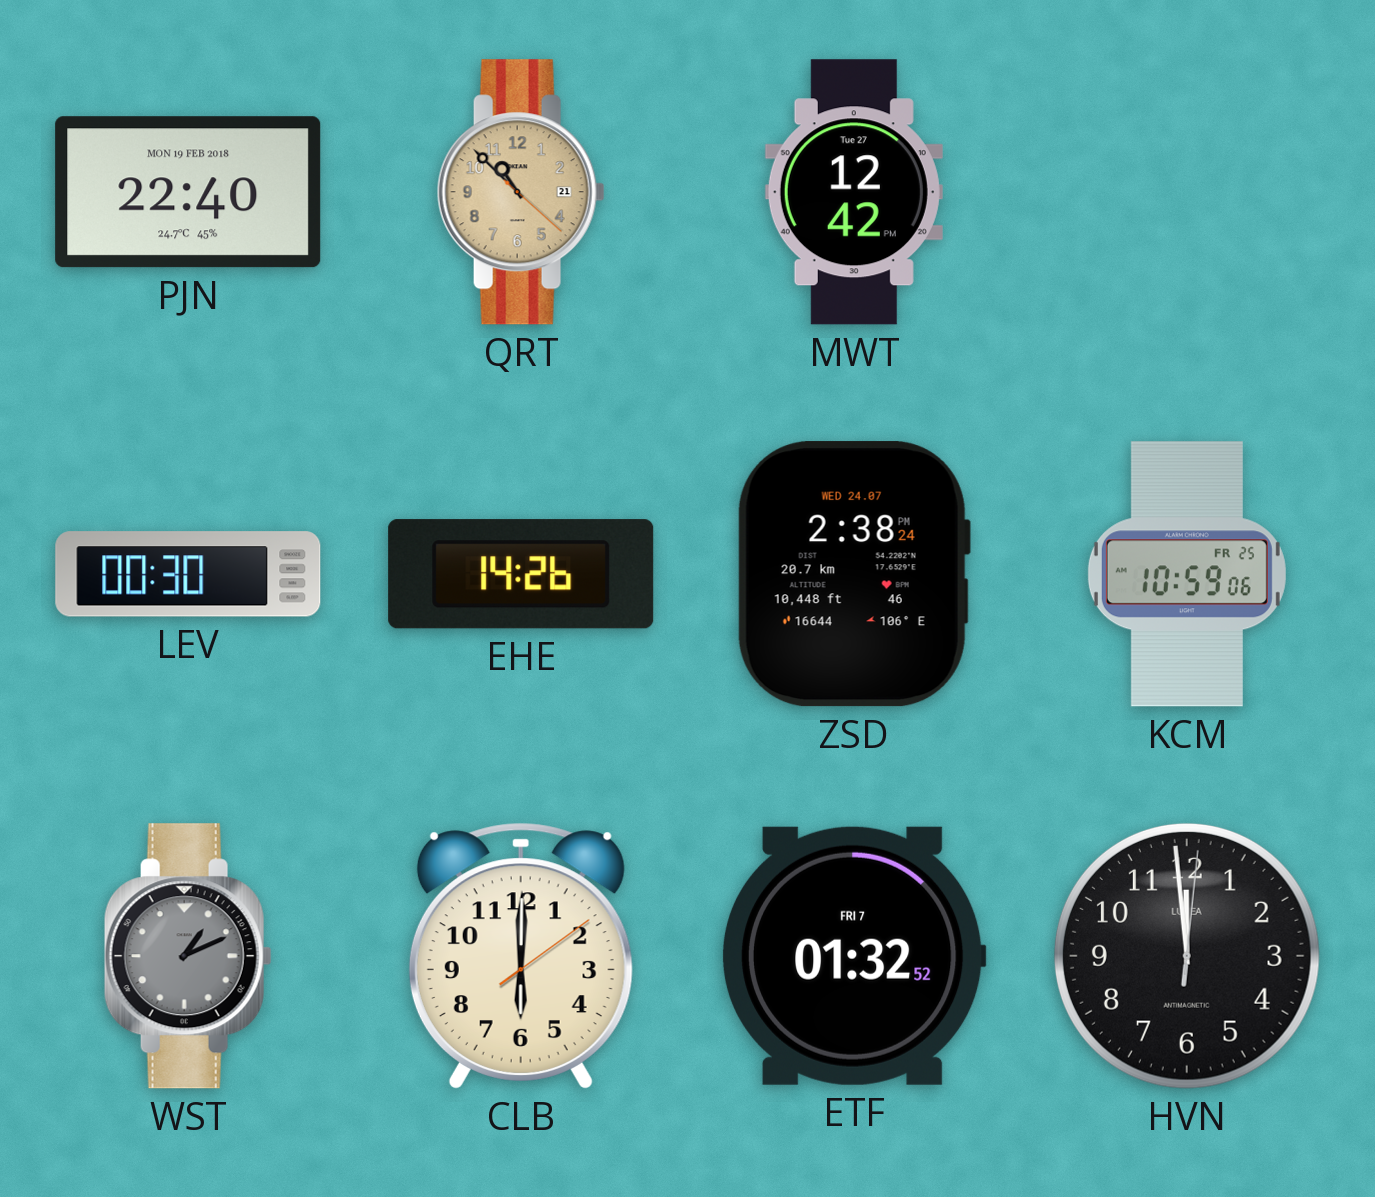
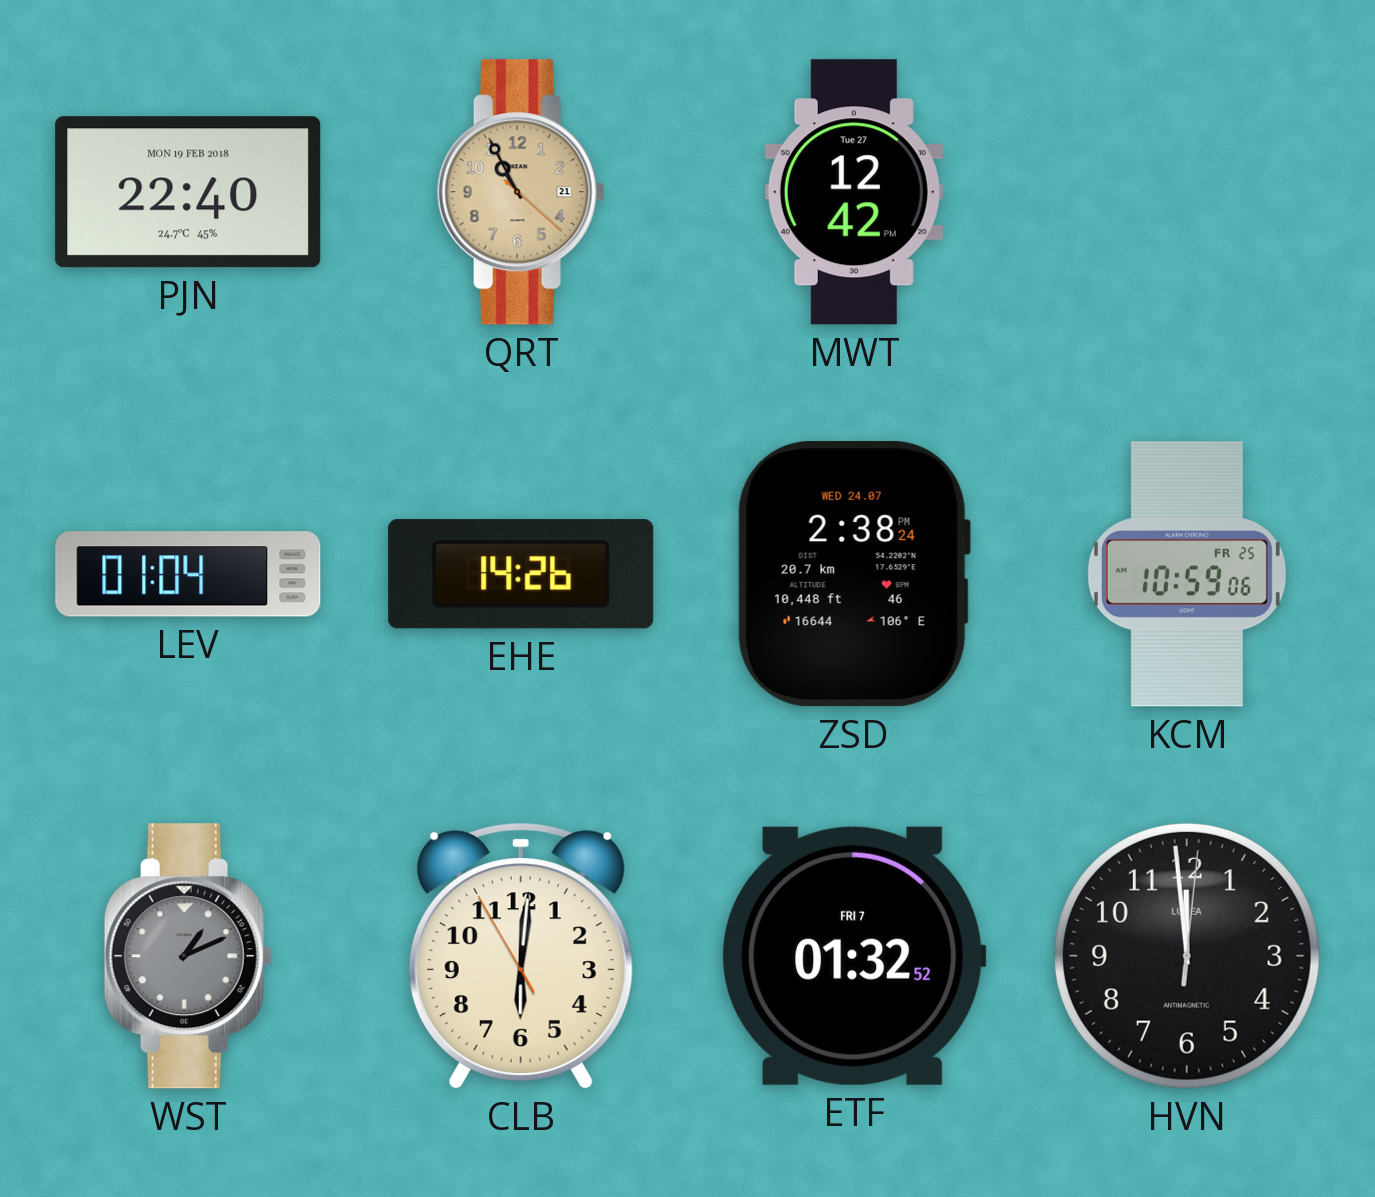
QRT: 10:52 -> 10:55
LEV: 00:30 -> 01:04
CLB: 6:00:09 -> 6:00:55
